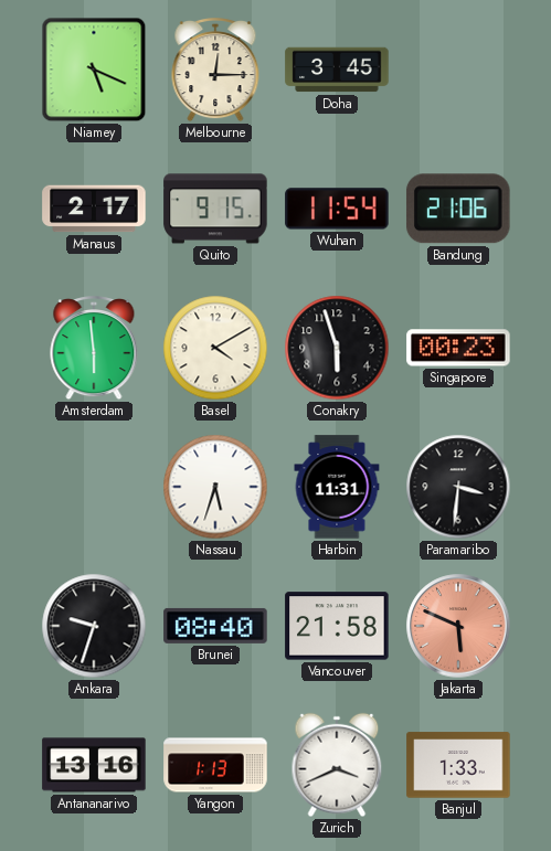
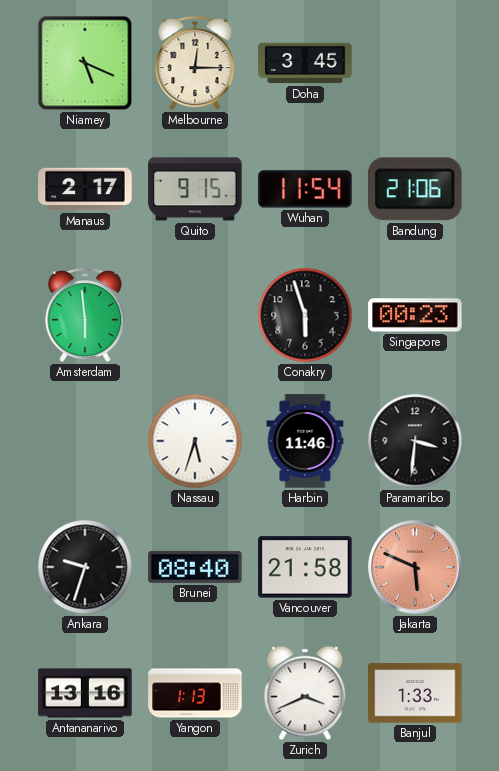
Basel: 4:10 -> none
Harbin: 11:31 -> 11:46
